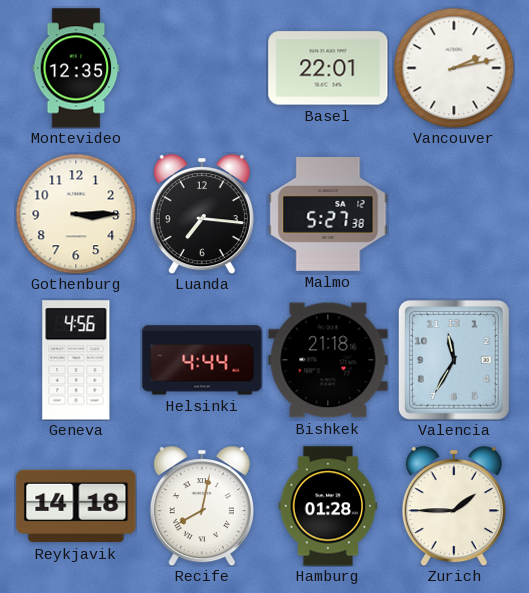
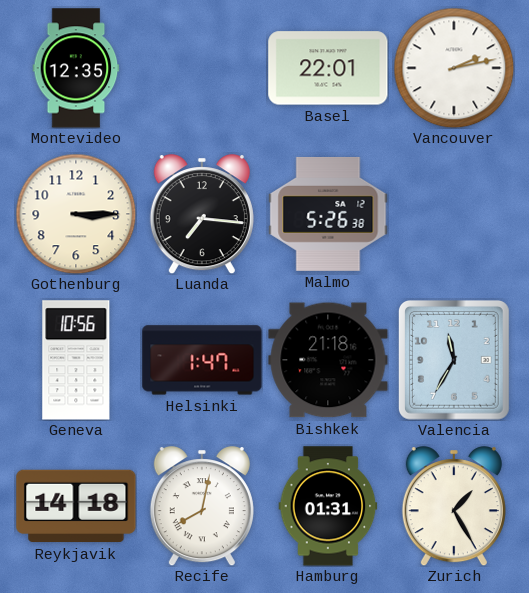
Malmo: 5:27 -> 5:26
Geneva: 4:56 -> 10:56
Helsinki: 4:44 -> 1:47
Hamburg: 01:28 -> 01:31
Zurich: 1:45 -> 1:25
